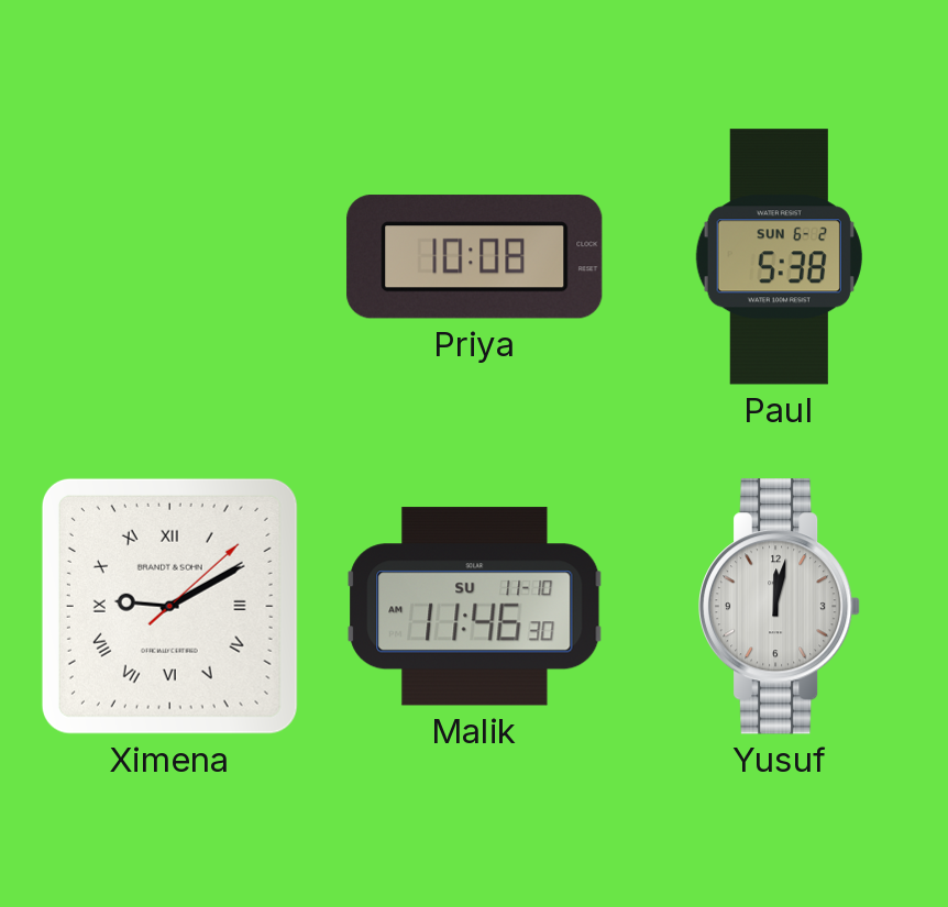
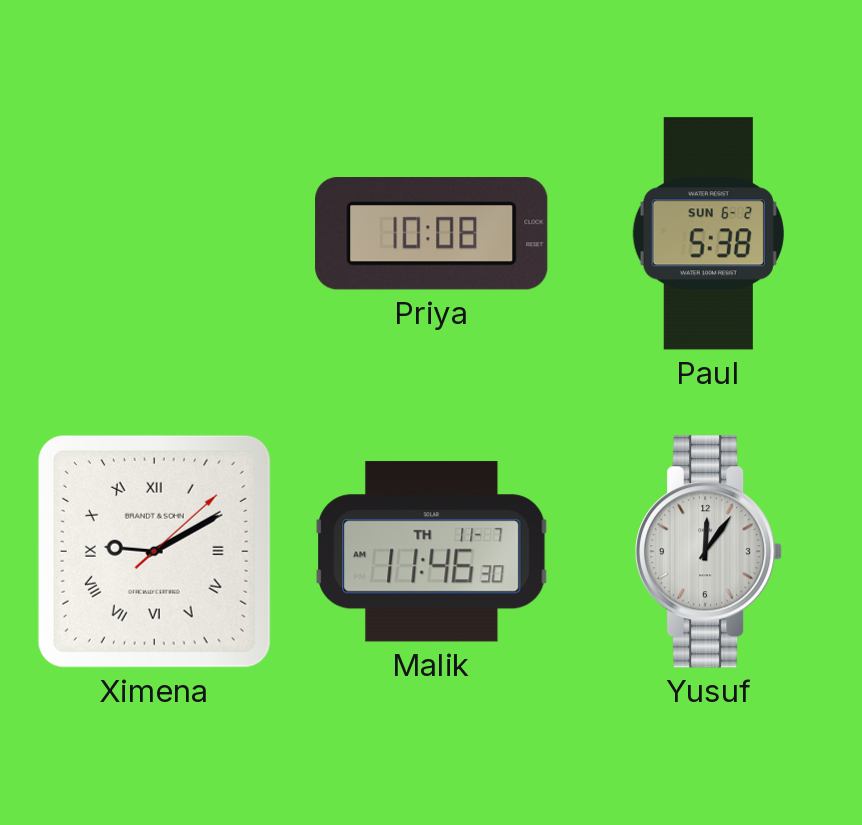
Malik date: SU 11-10 -> TH 11-7
Yusuf: 12:02 -> 12:06
